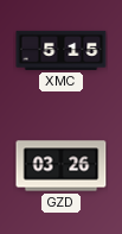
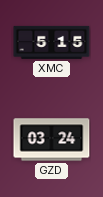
GZD: 03:26 -> 03:24
